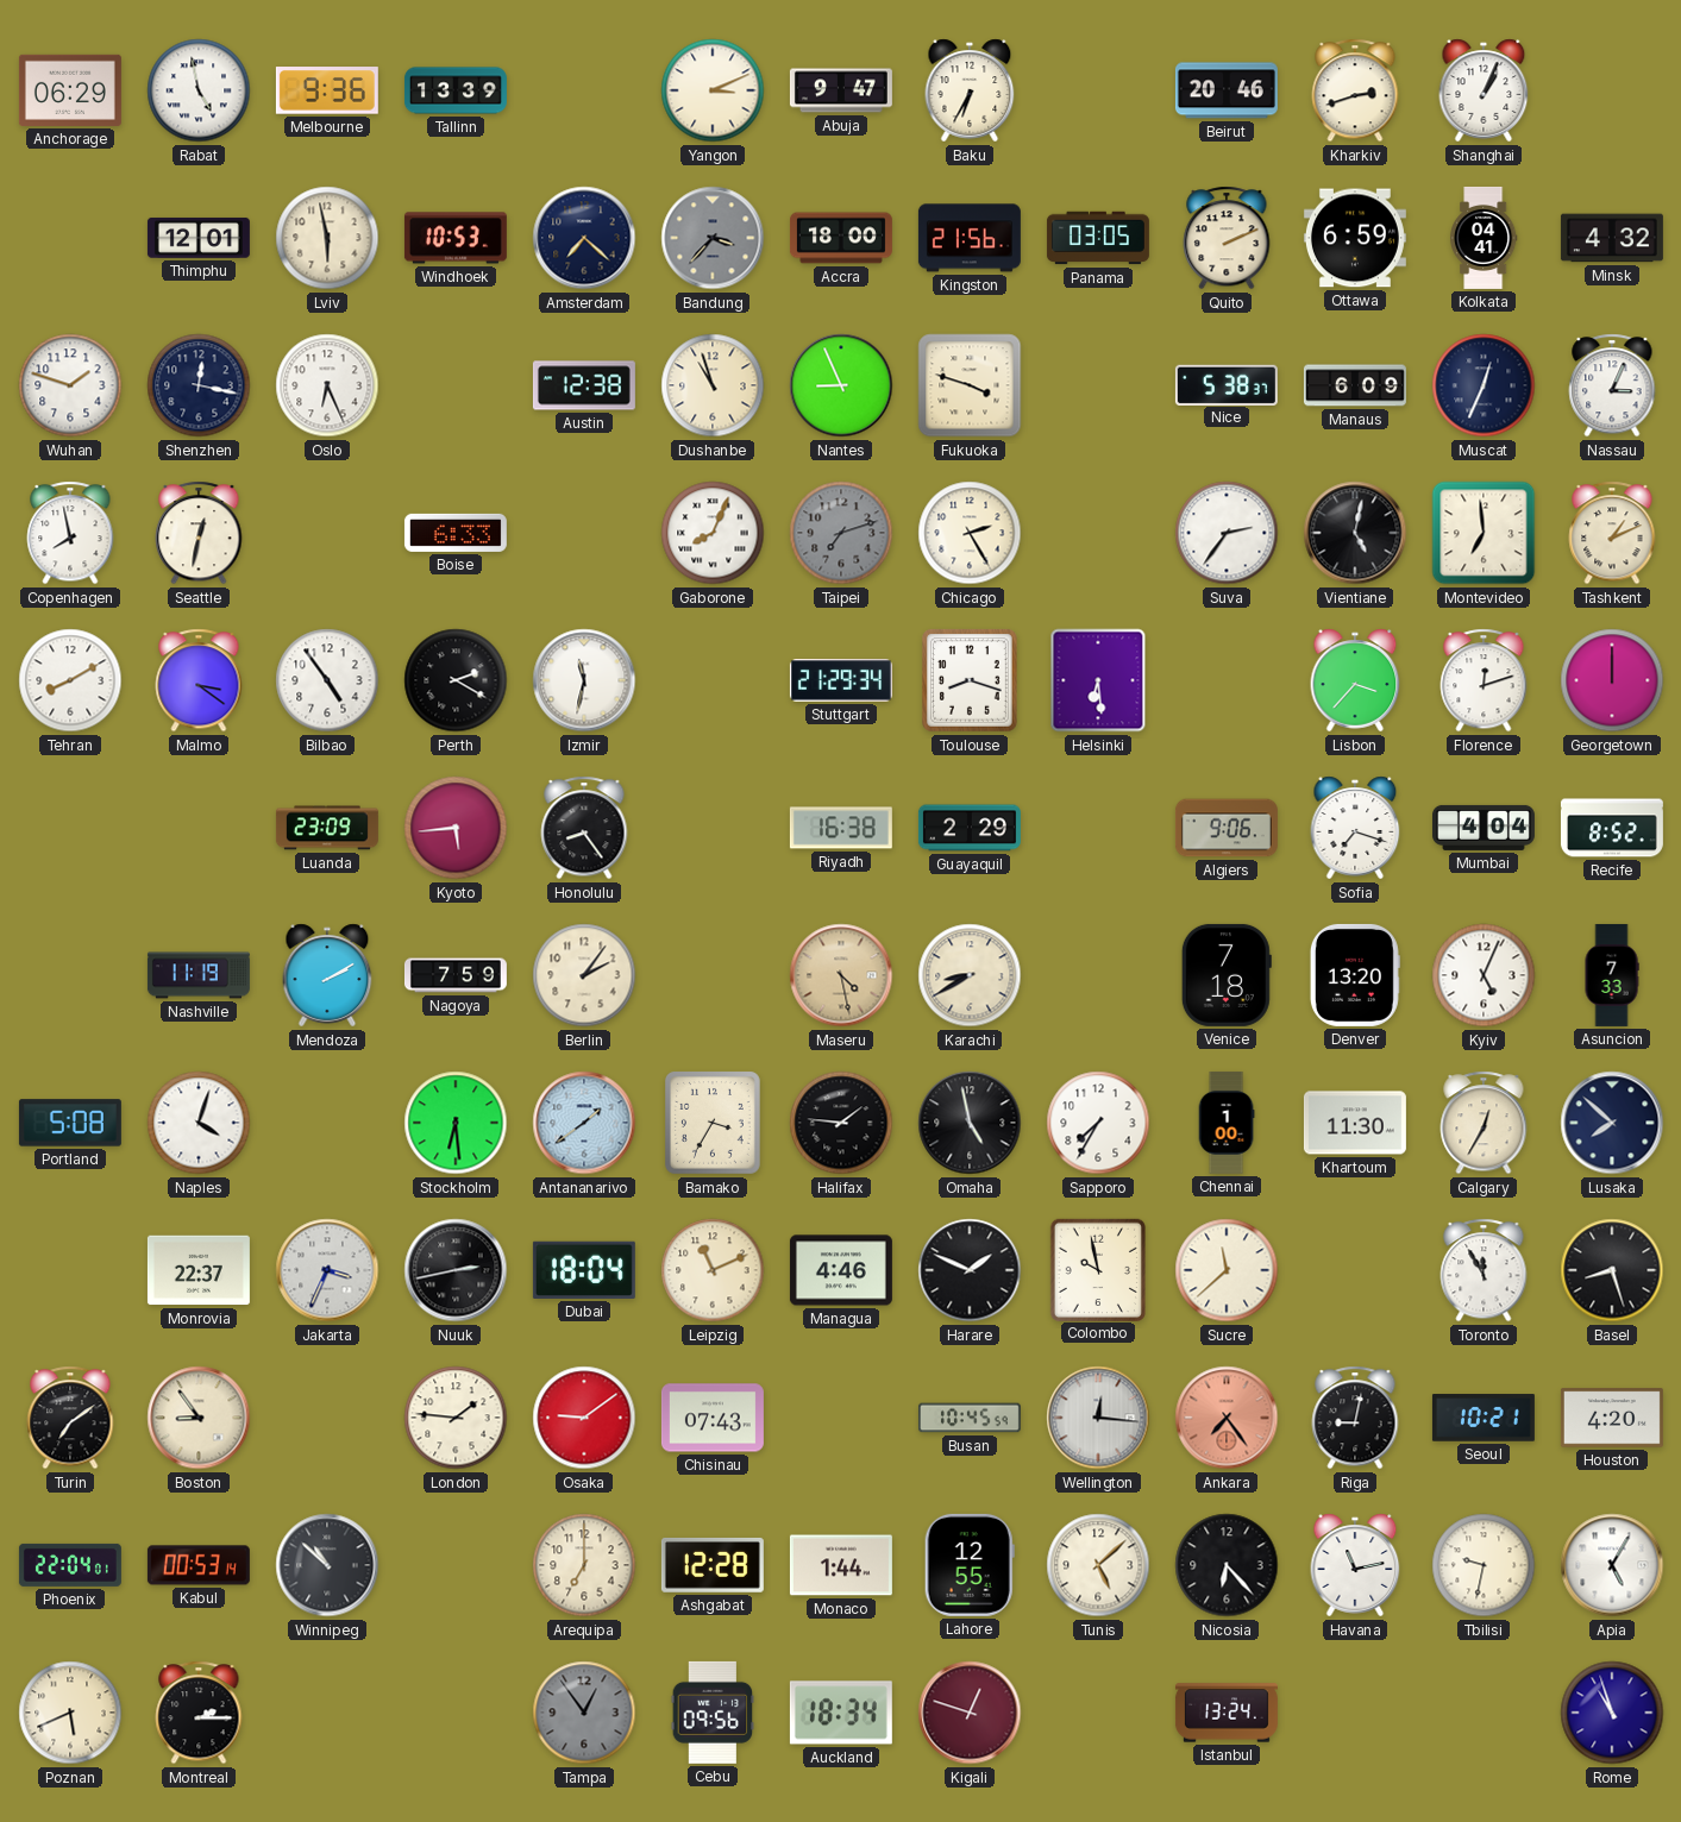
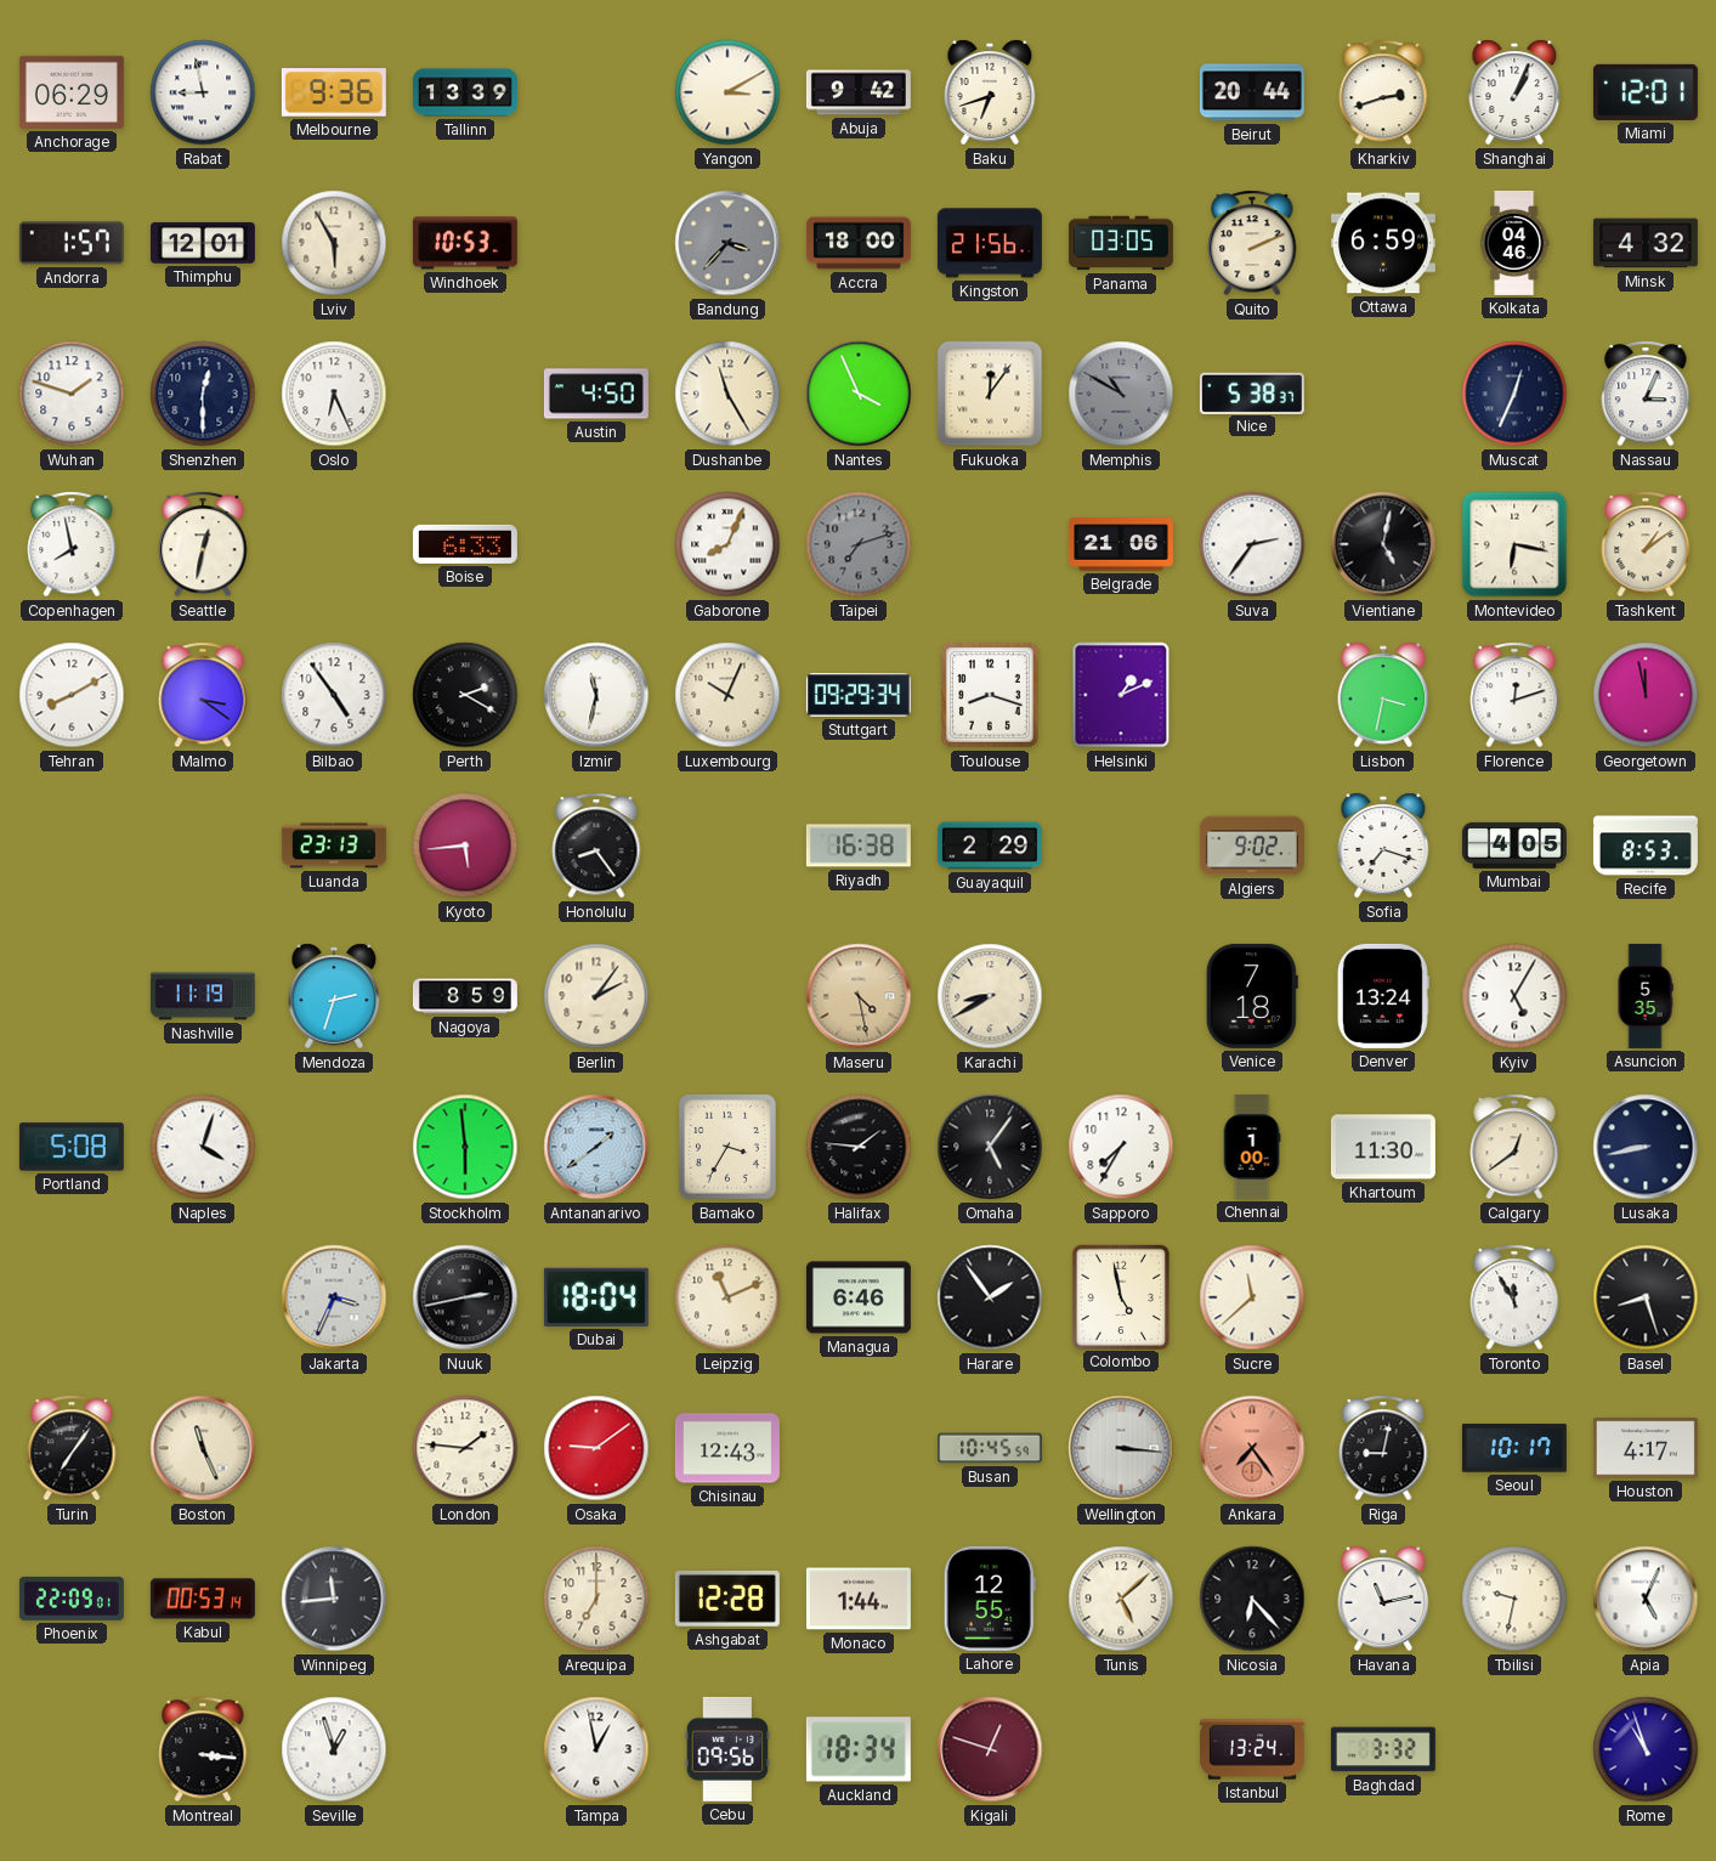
Rabat: 4:58 -> 8:58
Yangon: 3:11 -> 3:10
Abuja: 9:47 -> 9:42
Baku: 6:35 -> 6:42
Beirut: 20:46 -> 20:44
Miami: none -> 12:01
Andorra: none -> 1:57
Lviv: 5:58 -> 5:55
Amsterdam: 7:22 -> none
Kolkata: 04:41 -> 04:46
Shenzhen: 12:17 -> 12:30
Austin: 12:38 -> 4:50
Dushanbe: 10:57 -> 11:25
Nantes: 8:56 -> 3:56
Fukuoka: 3:48 -> 12:06
Memphis: none -> 10:50
Manaus: 6:09 -> none
Chicago: 2:25 -> none
Belgrade: none -> 21:06
Montevideo: 6:59 -> 6:17
Tashkent: 1:11 -> 1:09
Luxembourg: none -> 10:04
Stuttgart: 21:29 -> 09:29
Helsinki: 6:29 -> 1:11
Lisbon: 3:37 -> 3:32
Georgetown: 12:00 -> 11:58
Luanda: 23:09 -> 23:13
Algiers: 9:06 -> 9:02
Mumbai: 4:04 -> 4:05
Recife: 8:52 -> 8:53
Mendoza: 2:10 -> 2:33
Nagoya: 7:59 -> 8:59
Denver: 13:20 -> 13:24
Kyiv: 5:04 -> 5:05
Asuncion: 7:33 -> 5:35
Stockholm: 6:29 -> 5:59
Omaha: 4:58 -> 5:06
Calgary: 12:35 -> 12:39
Lusaka: 7:52 -> 8:43
Monrovia: 22:37 -> none
Managua: 4:46 -> 6:46
Harare: 1:49 -> 1:54
Colombo: 9:58 -> 4:58
Turin: 7:09 -> 7:06
Boston: 8:54 -> 11:26
Chisinau: 07:43 -> 12:43
Wellington: 12:16 -> 3:16
Seoul: 10:21 -> 10:17
Houston: 4:20 -> 4:17
Phoenix: 22:04 -> 22:09
Winnipeg: 10:52 -> 11:44
Apia: 5:05 -> 5:04
Poznan: 5:41 -> none
Montreal: 2:15 -> 3:16
Seville: none -> 12:57
Tampa: 12:54 -> 12:58
Tampa dial: grey -> white
Baghdad: none -> 3:32
